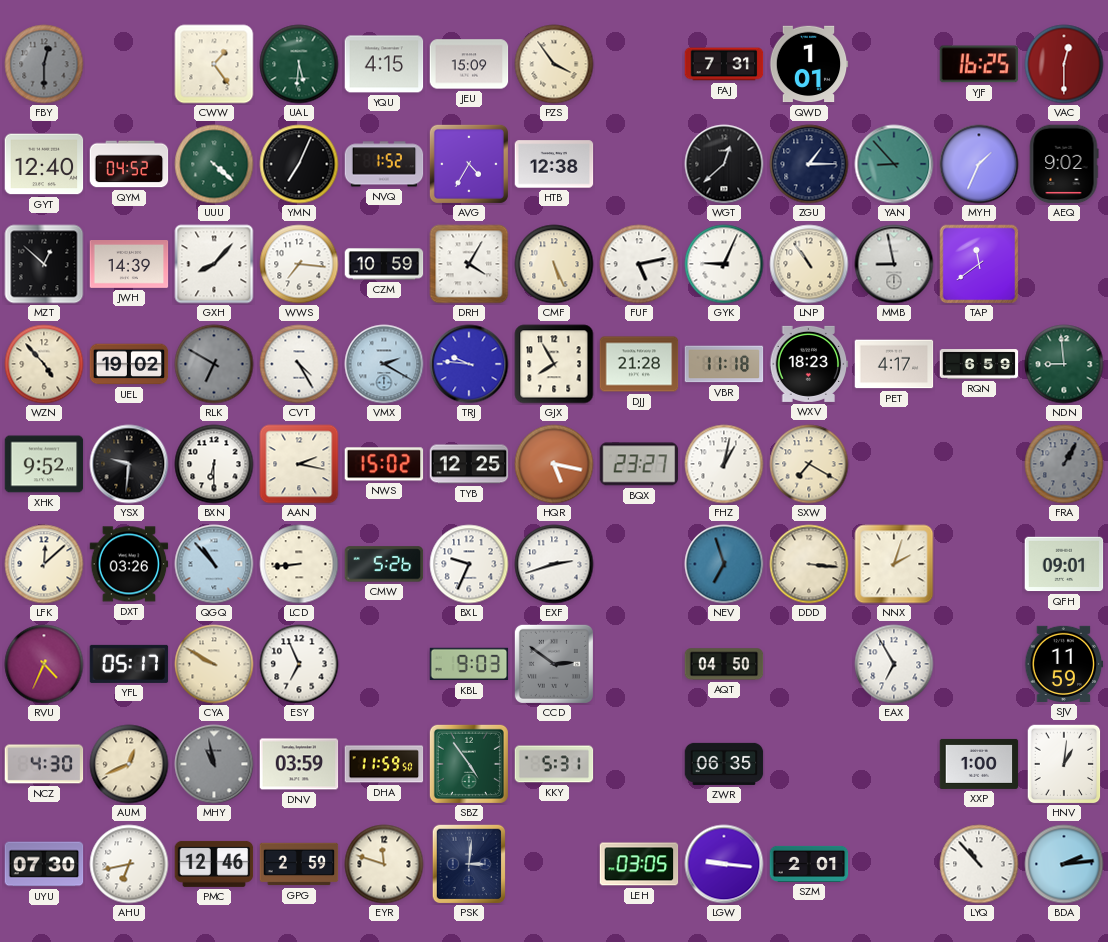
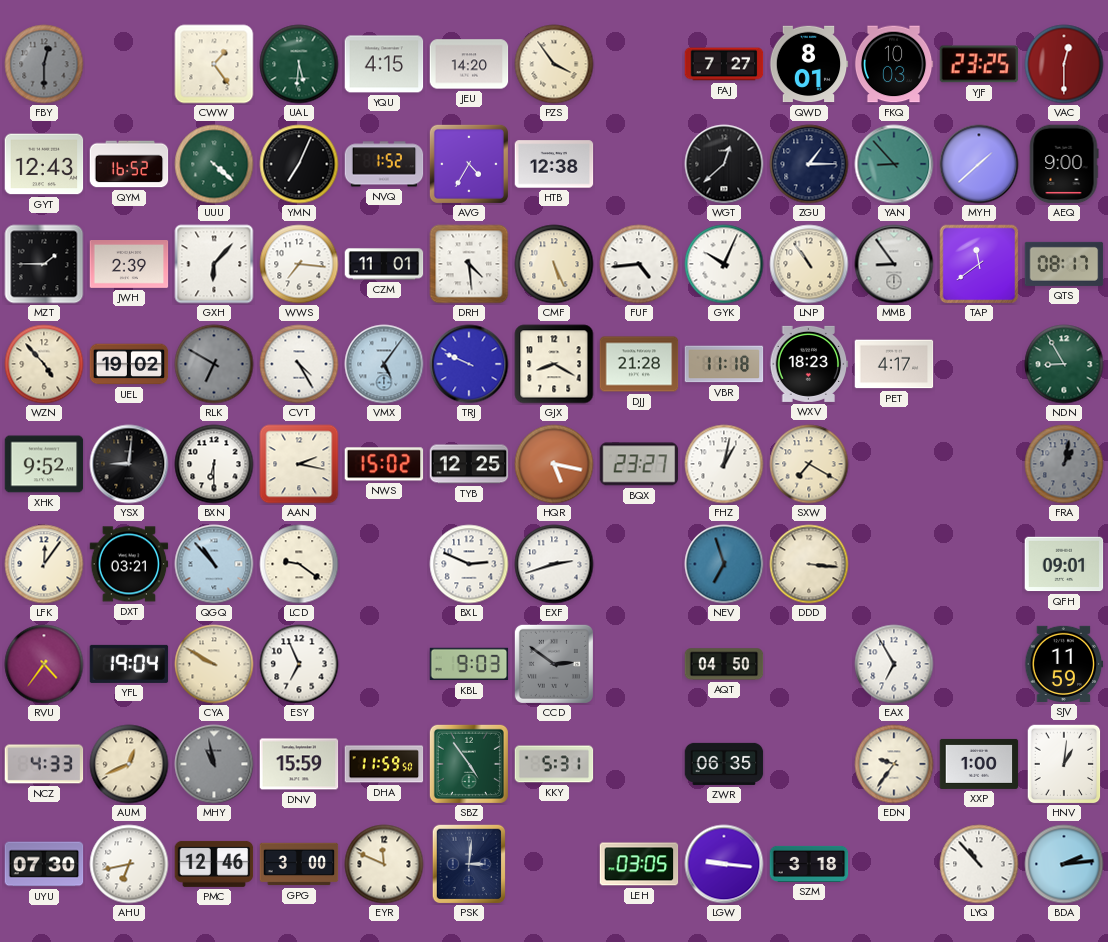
JEU: 15:09 -> 14:20
FAJ: 7:31 -> 7:27
QWD: 1:01 -> 8:01
FKQ: none -> 10:03
YJF: 16:25 -> 23:25
GYT: 12:40 -> 12:43
QYM: 04:52 -> 16:52
MYH: 1:34 -> 1:38
AEQ: 9:02 -> 9:00
MZT: 12:52 -> 1:45
JWH: 14:39 -> 2:39
GXH: 8:07 -> 6:07
CZM: 10:59 -> 11:01
DRH: 4:05 -> 4:29
FUF: 5:13 -> 4:44
GYK: 9:04 -> 10:04
MMB: 8:58 -> 8:54
QTS: none -> 08:17
VMX: 2:20 -> 5:06
TRJ: 9:46 -> 9:49
GJX: 7:55 -> 8:20
RQN: 6:59 -> none
NDN: 8:59 -> 8:55
YSX: 9:31 -> 9:01
FRA: 1:05 -> 1:02
LFK: 12:08 -> 12:06
DXT: 03:26 -> 03:21
LCD: 8:44 -> 9:21
CMW: 5:26 -> none
BXL: 9:34 -> 2:49
NNX: 2:03 -> none
RVU: 4:34 -> 4:36
YFL: 05:17 -> 19:04
NCZ: 4:30 -> 4:33
DNV: 03:59 -> 15:59
EDN: none -> 9:36
GPG: 2:59 -> 3:00
EYR: 11:48 -> 11:49
SZM: 2:01 -> 3:18
